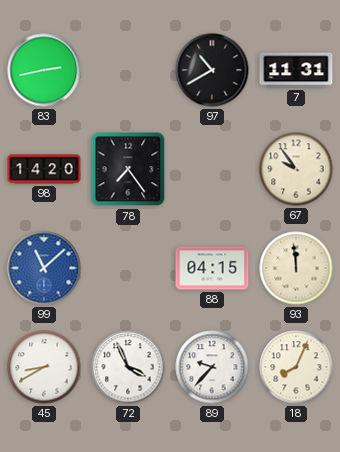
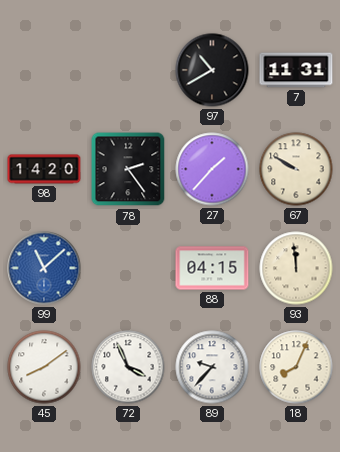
83: 2:43 -> none
78: 7:24 -> 2:24
27: none -> 1:37
67: 9:54 -> 9:50
45: 8:40 -> 8:09
